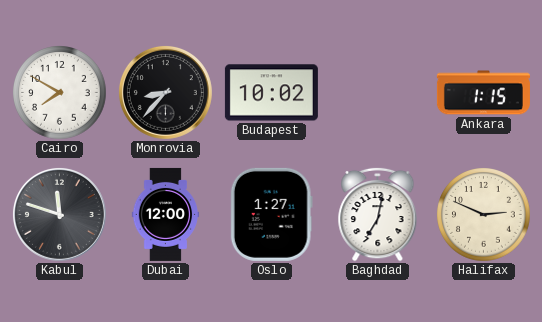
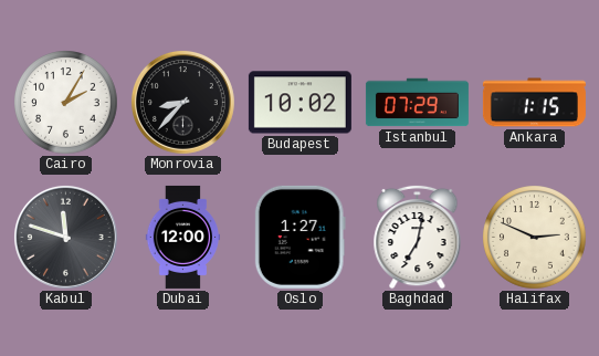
Cairo: 7:50 -> 2:05
Istanbul: none -> 07:29
